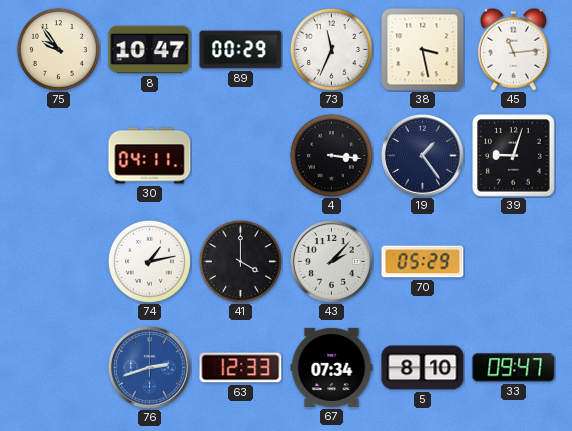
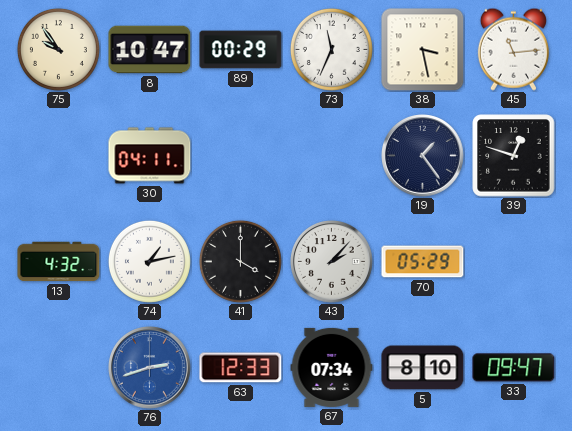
4: 3:16 -> none
39: 9:03 -> 12:48
13: none -> 4:32
